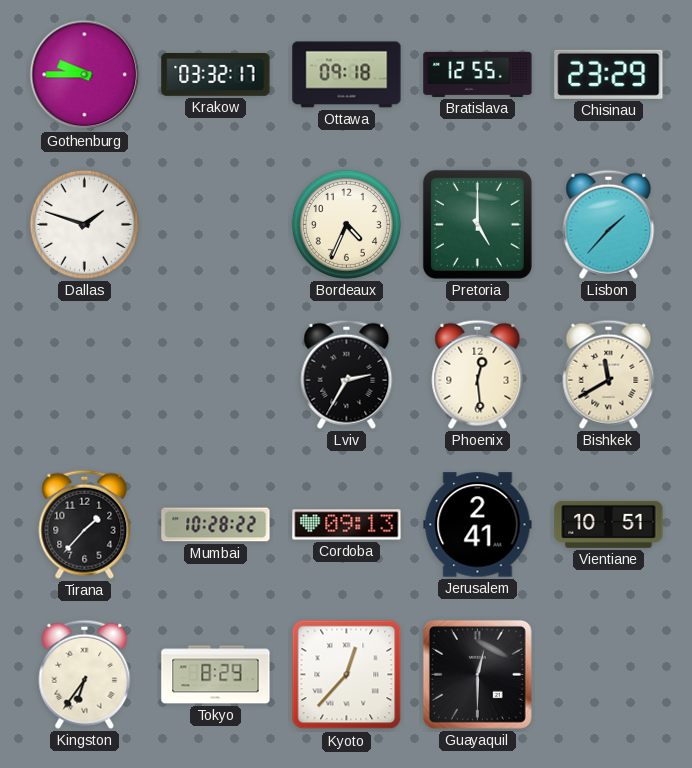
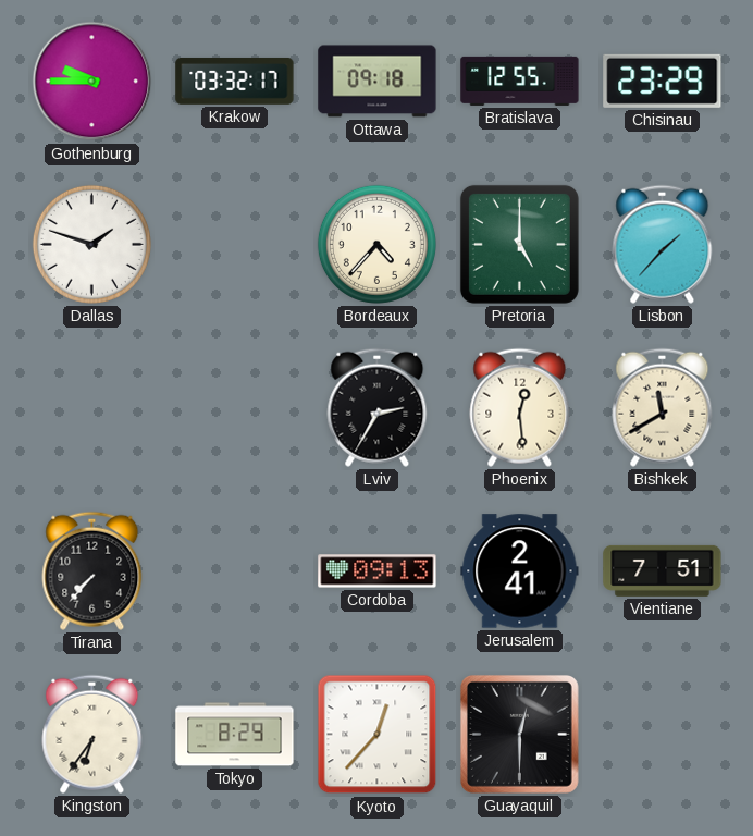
Bordeaux: 4:34 -> 4:37
Tirana: 1:37 -> 7:37
Mumbai: 10:28 -> none
Vientiane: 10:51 -> 7:51
